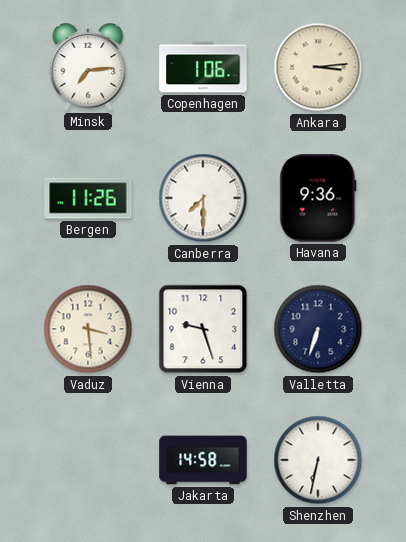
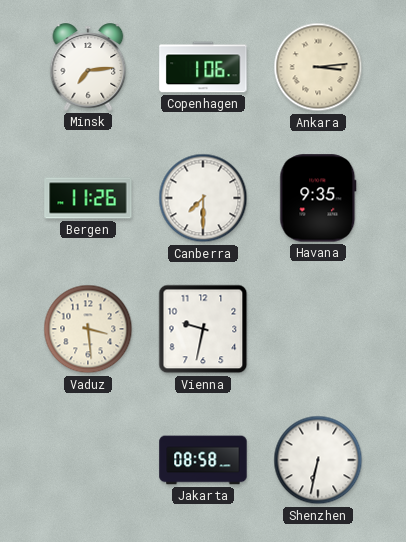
Havana: 9:36 -> 9:35
Vienna: 9:27 -> 9:32
Valletta: 6:33 -> none
Jakarta: 14:58 -> 08:58
